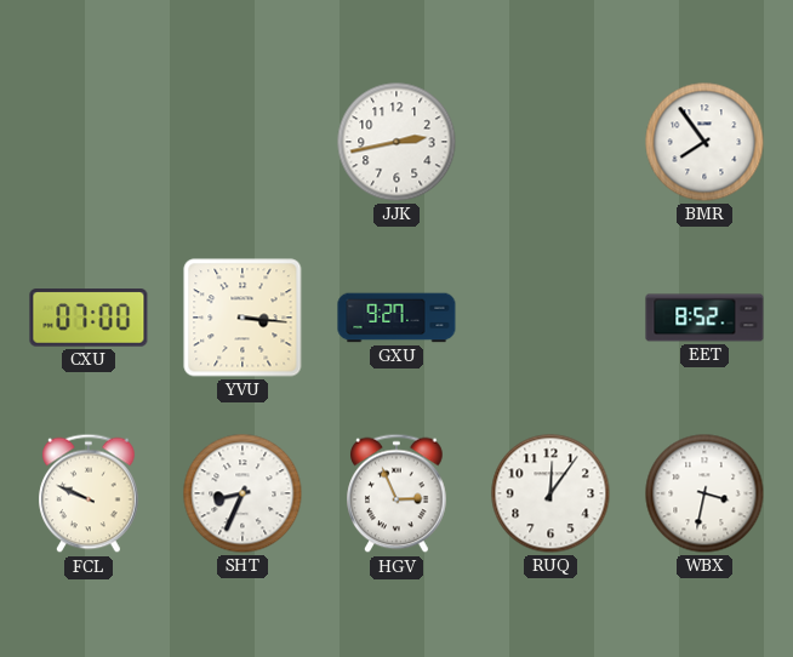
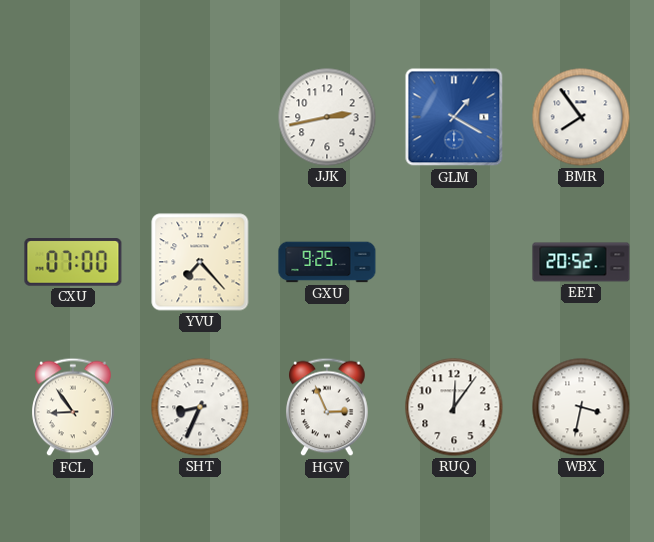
GLM: none -> 1:20
YVU: 3:16 -> 7:23
GXU: 9:27 -> 9:25
EET: 8:52 -> 20:52
FCL: 9:49 -> 8:54
